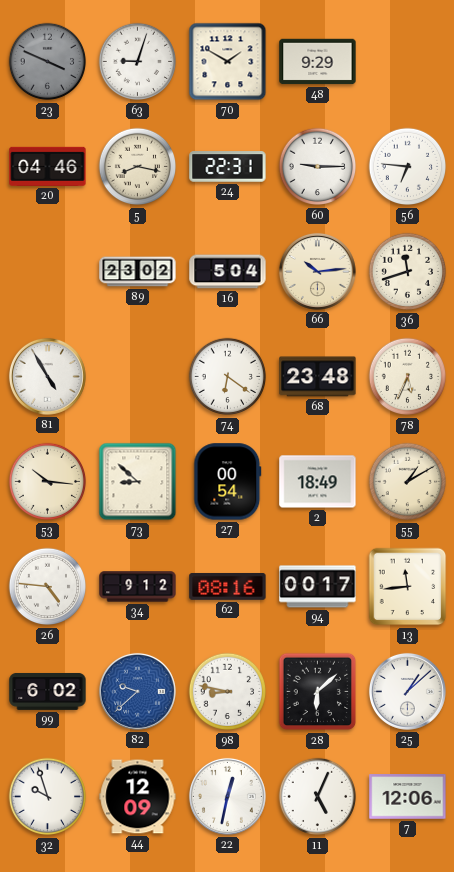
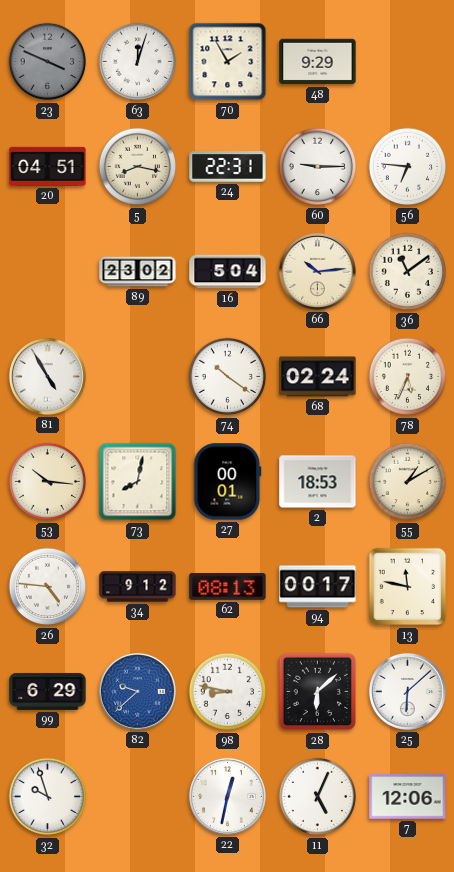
63: 9:03 -> 12:03
70: 1:50 -> 1:55
20: 04:46 -> 04:51
36: 11:42 -> 11:09
74: 6:21 -> 10:21
68: 23:48 -> 02:24
73: 8:52 -> 8:02
27: 00:54 -> 00:01
2: 18:49 -> 18:53
62: 08:16 -> 08:13
13: 11:44 -> 11:47
99: 6:02 -> 6:29
25: 1:08 -> 6:08
44: 12:09 -> none
